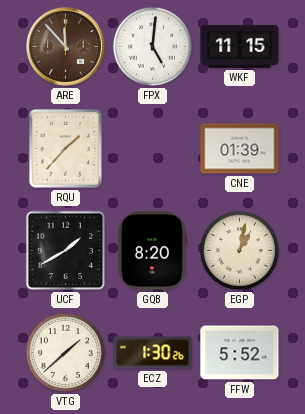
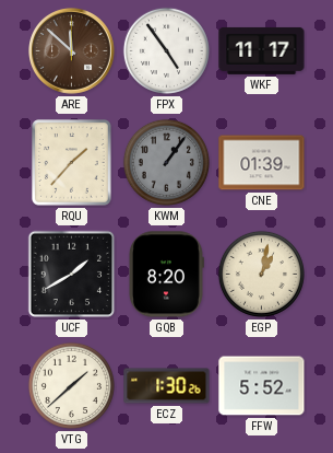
ARE: 11:53 -> 11:52
FPX: 5:01 -> 4:54
WKF: 11:15 -> 11:17
KWM: none -> 1:06
